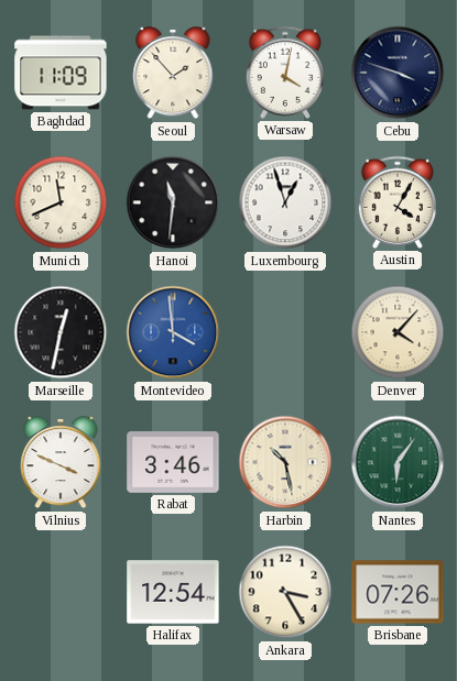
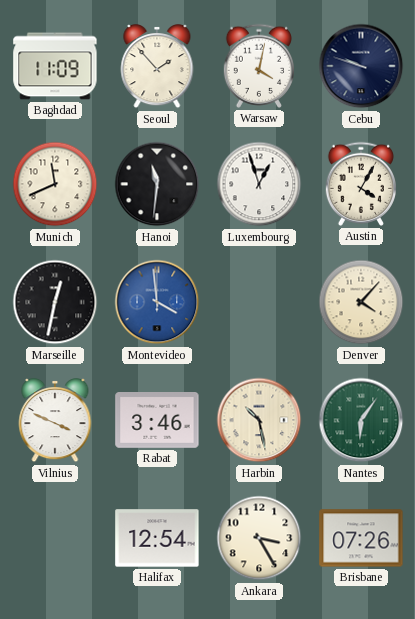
Cebu: 3:48 -> 9:48
